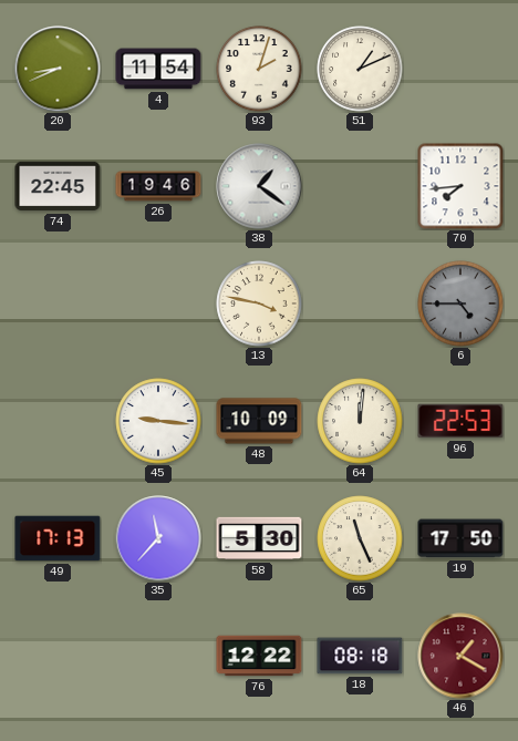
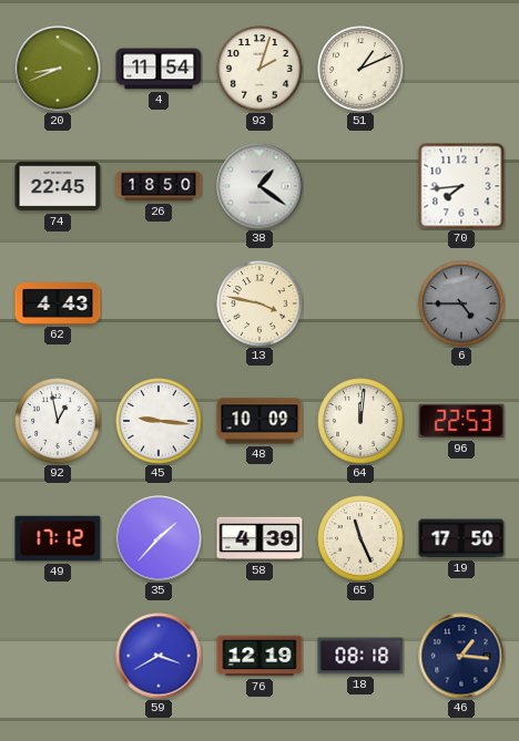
26: 19:46 -> 18:50
62: none -> 4:43
92: none -> 12:58
49: 17:13 -> 17:12
35: 11:37 -> 1:37
58: 5:30 -> 4:39
59: none -> 3:40
76: 12:22 -> 12:19
46: 1:20 -> 1:16
46 dial: burgundy -> navy
